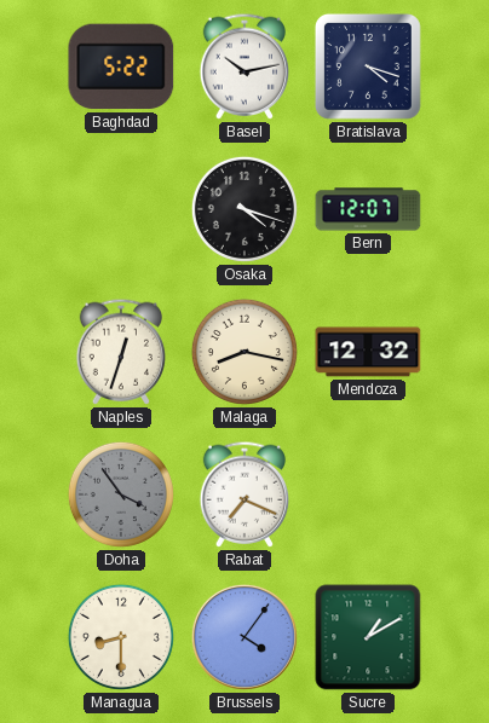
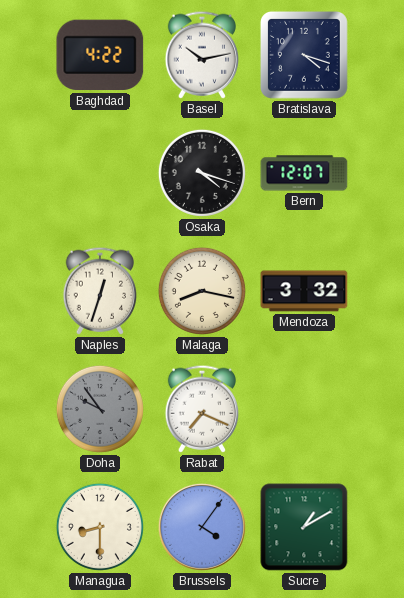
Baghdad: 5:22 -> 4:22
Mendoza: 12:32 -> 3:32
Doha: 3:54 -> 9:54
